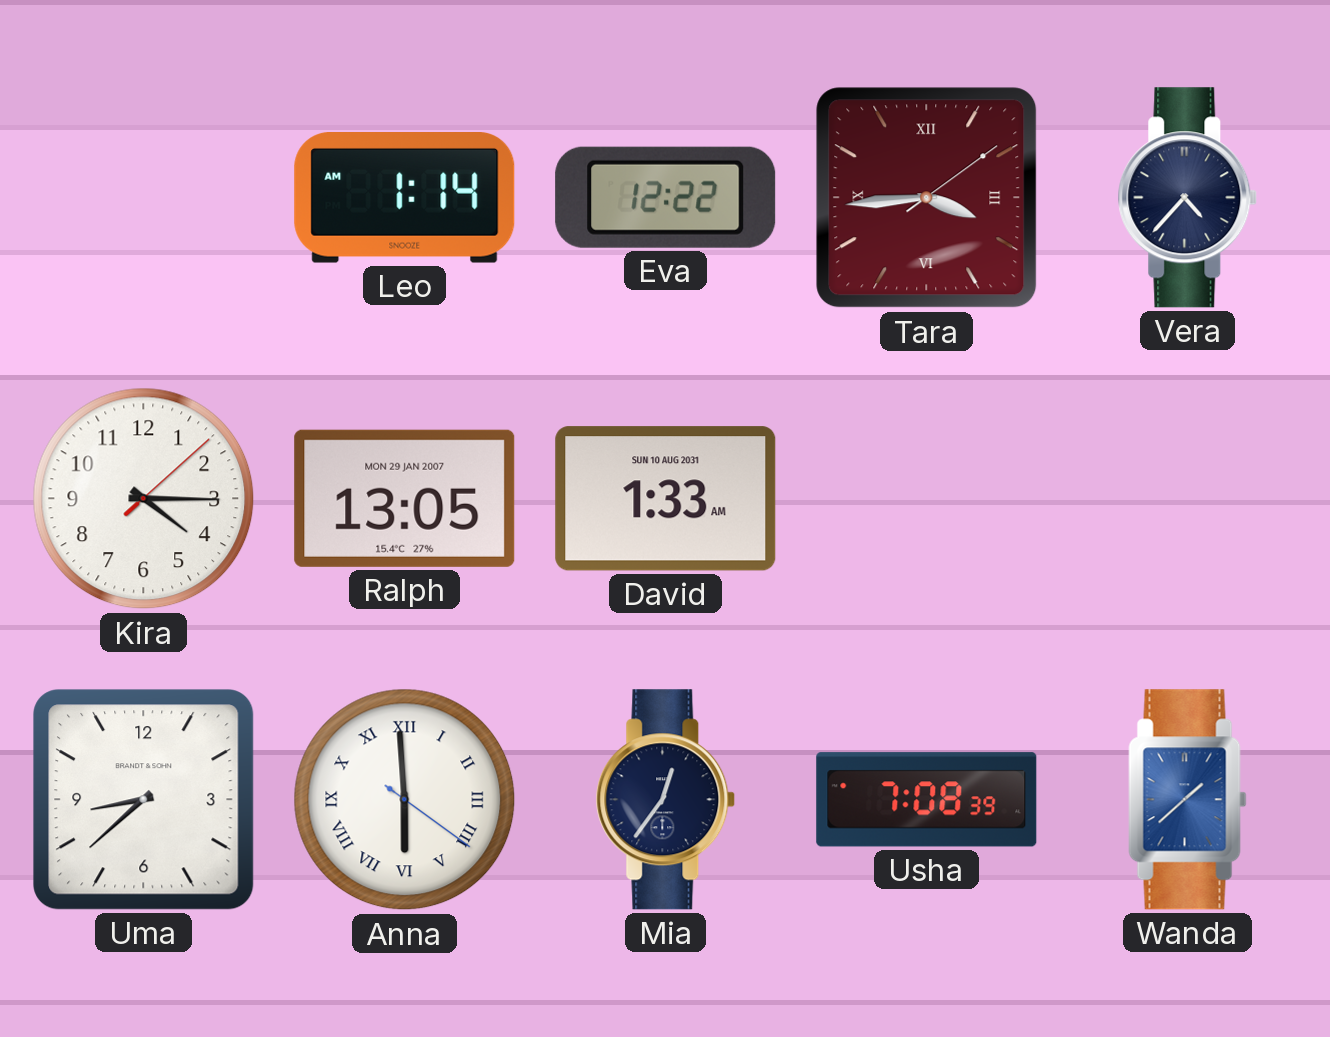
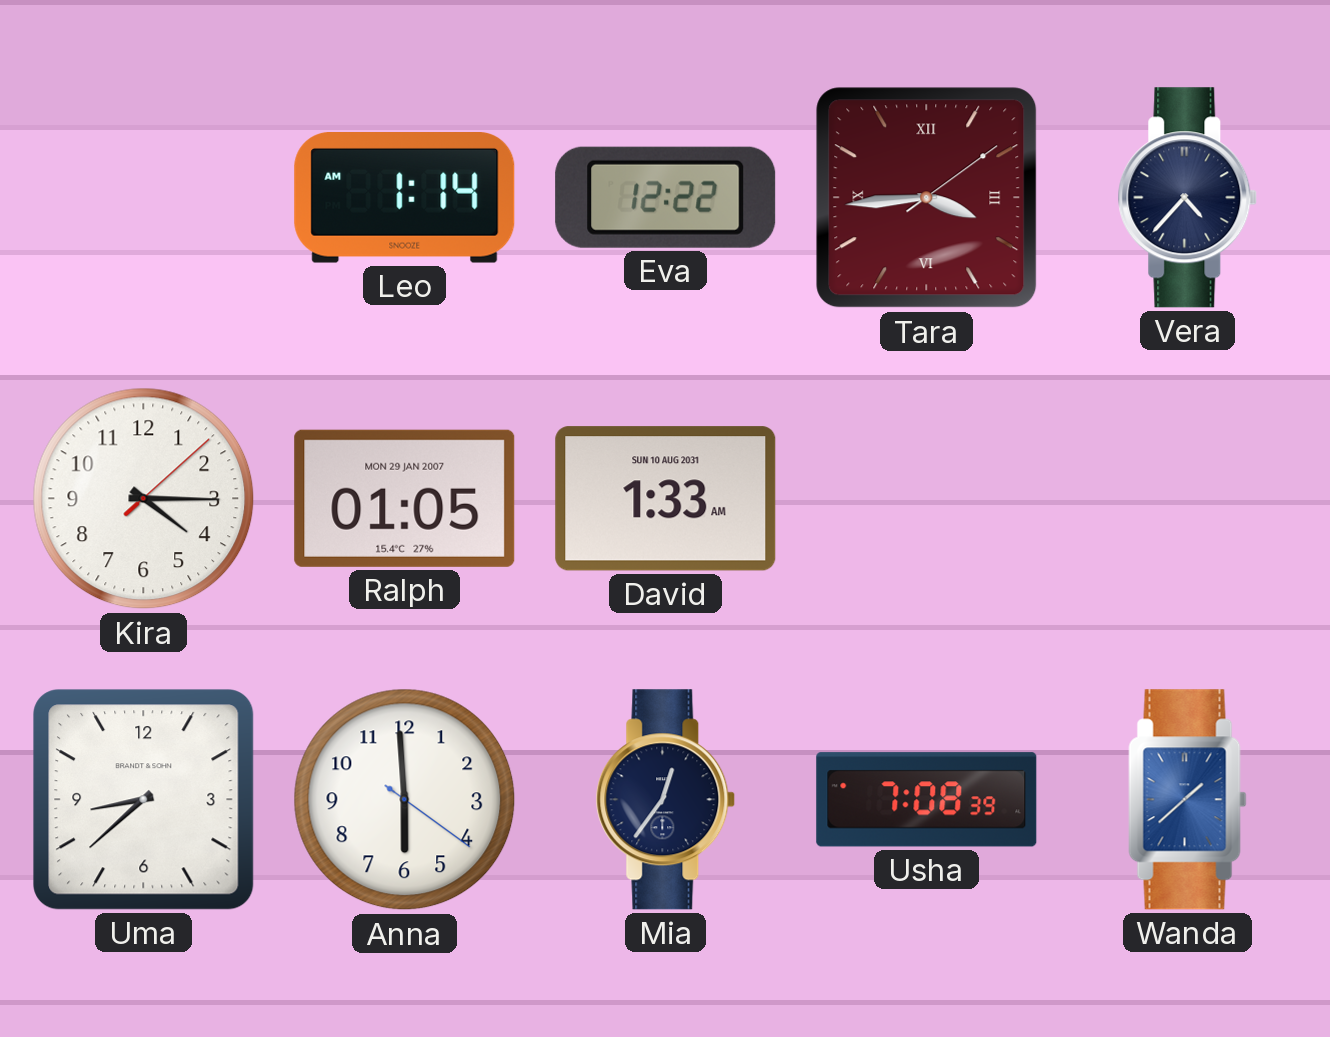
Ralph: 13:05 -> 01:05
Anna numerals: Roman -> Arabic
